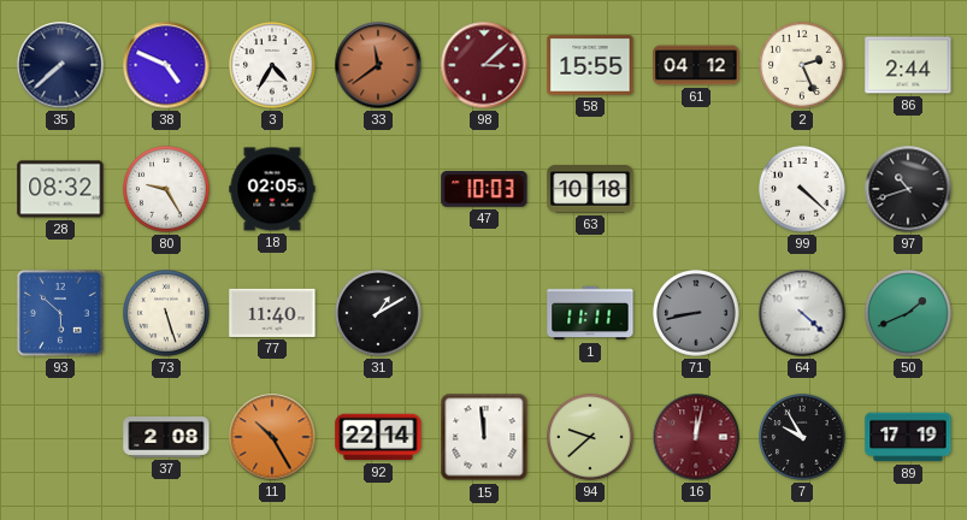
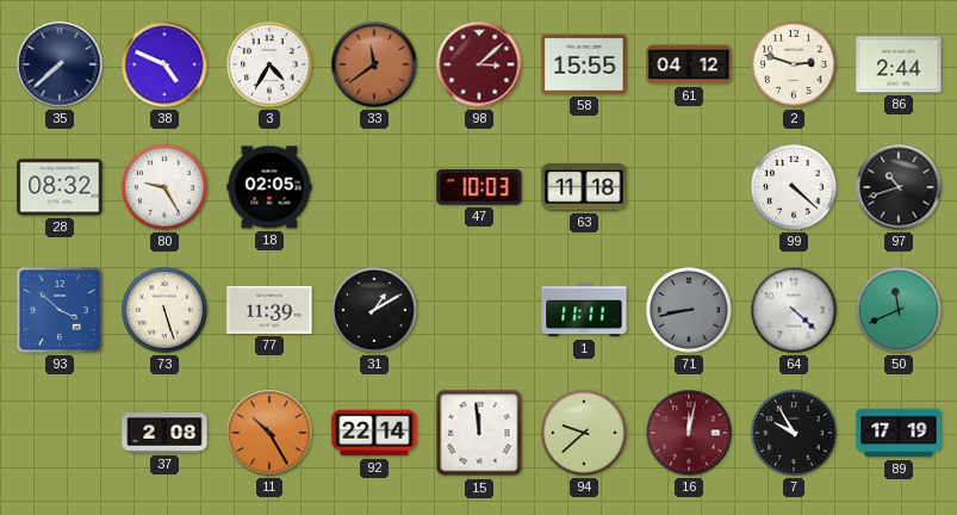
2: 2:26 -> 2:48
63: 10:18 -> 11:18
93: 5:52 -> 3:52
77: 11:40 -> 11:39
50: 1:41 -> 11:41
